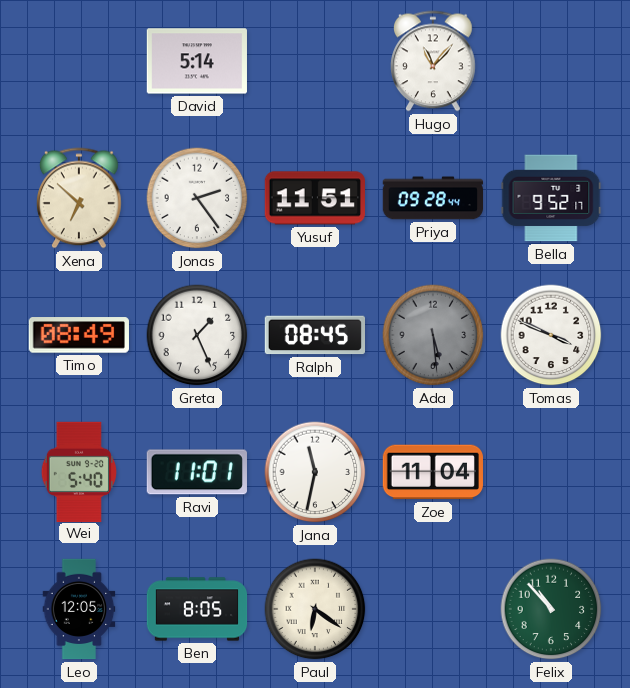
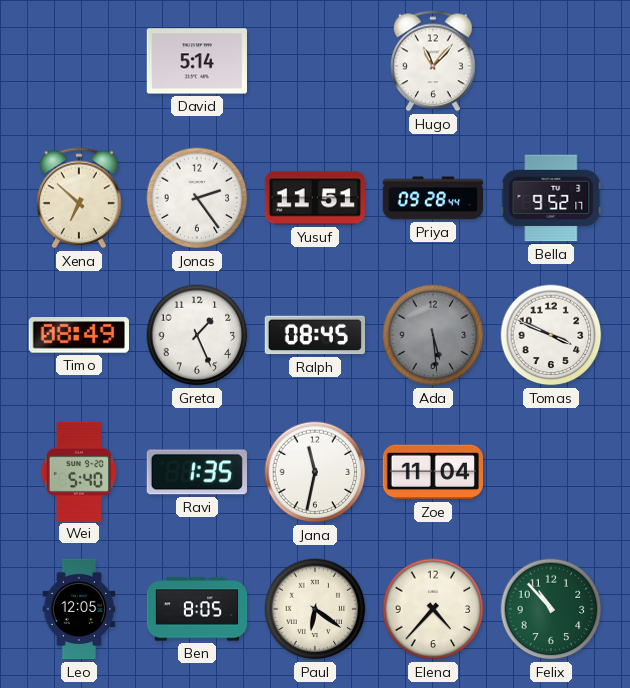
Ravi: 11:01 -> 1:35
Elena: none -> 4:37
